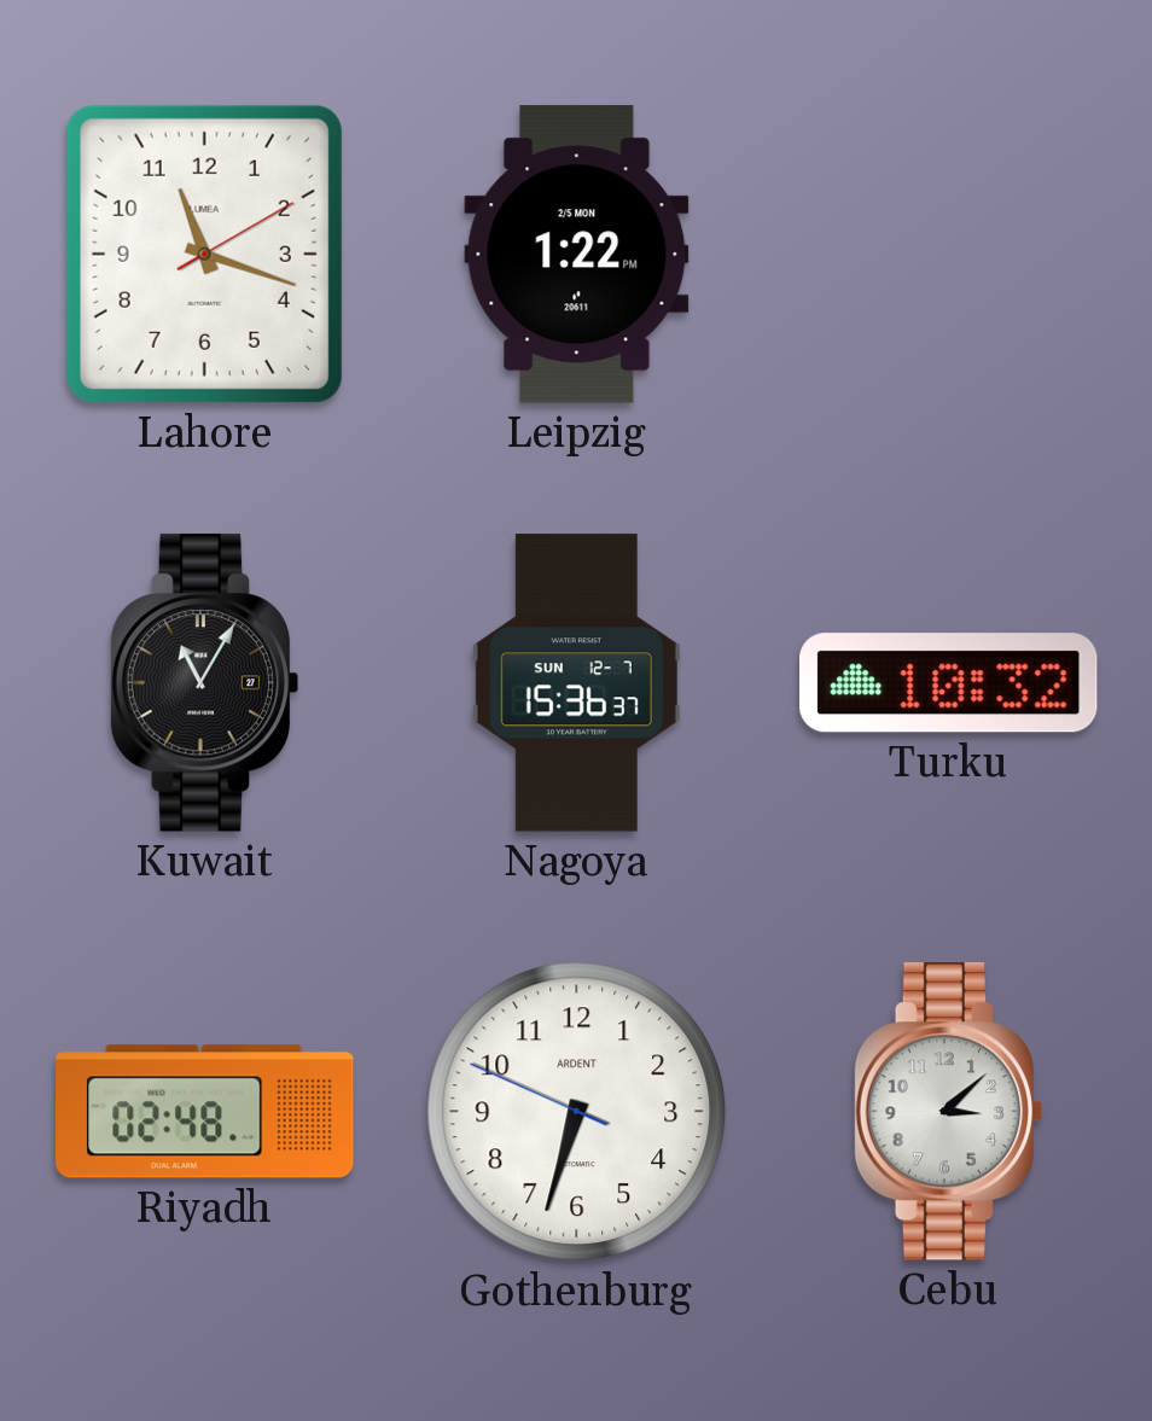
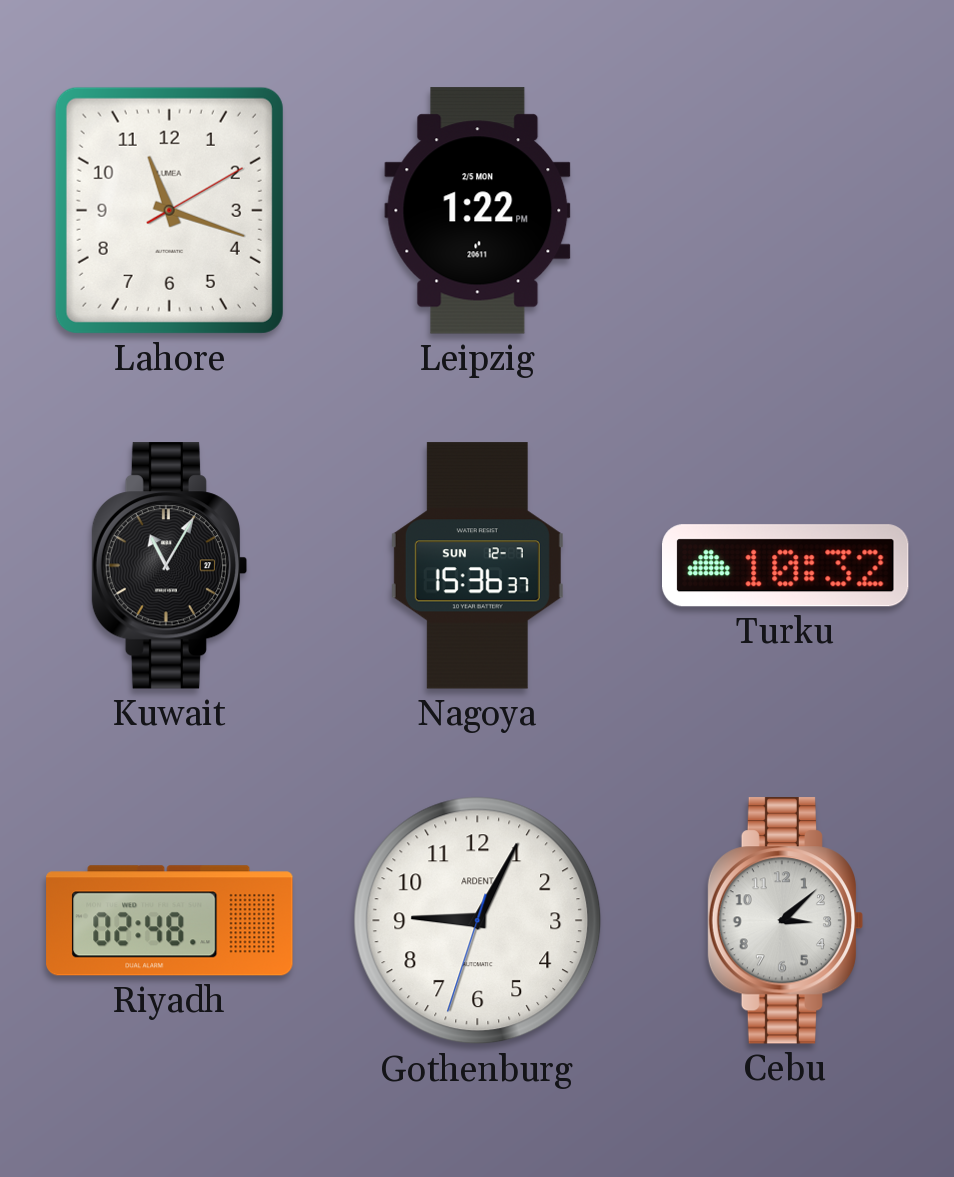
Gothenburg: 6:32 -> 9:04
